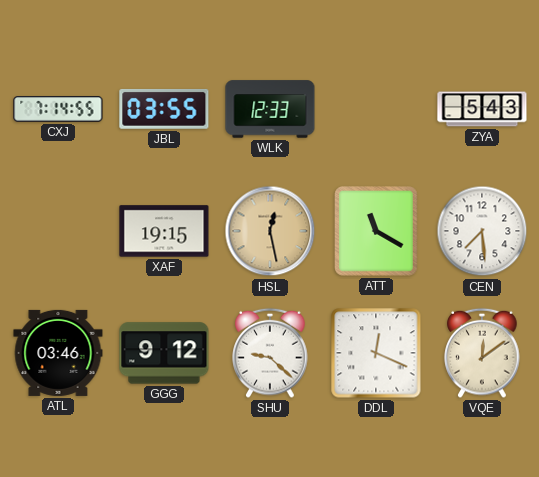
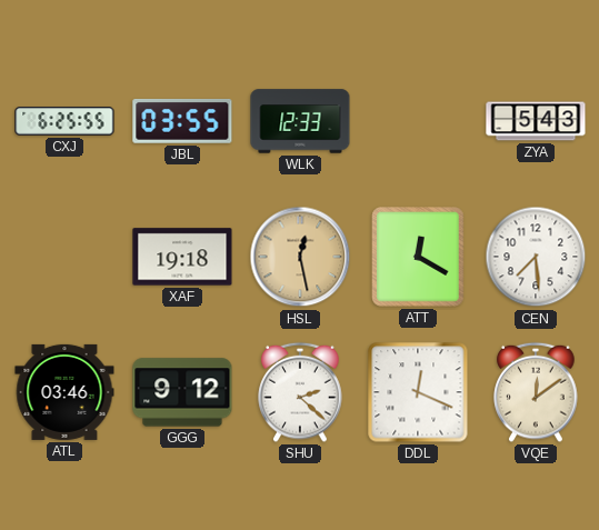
CXJ: 7:14 -> 6:25
XAF: 19:15 -> 19:18
ATT: 11:20 -> 12:20
SHU: 9:22 -> 2:22
